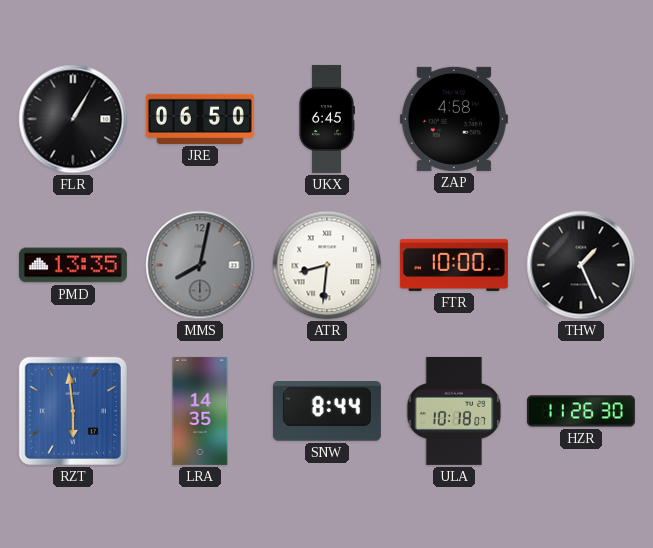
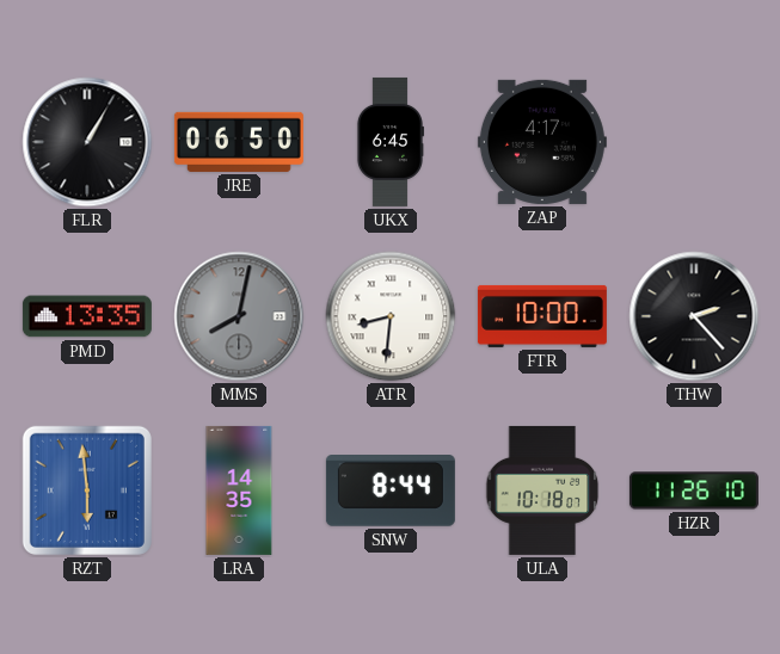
ZAP: 4:58 -> 4:17
THW: 1:26 -> 2:23
HZR: 11:26:30 -> 11:26:10
